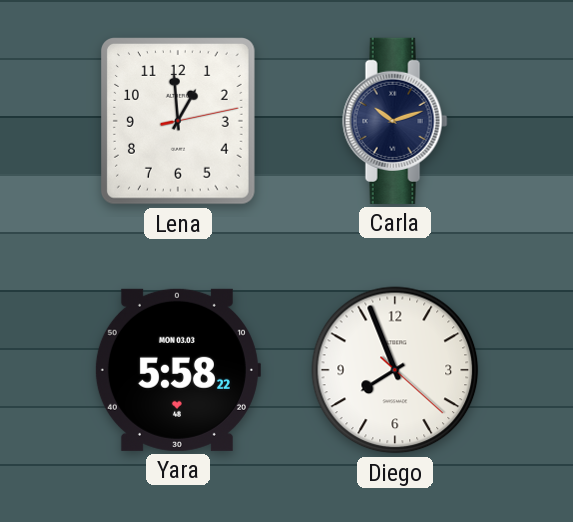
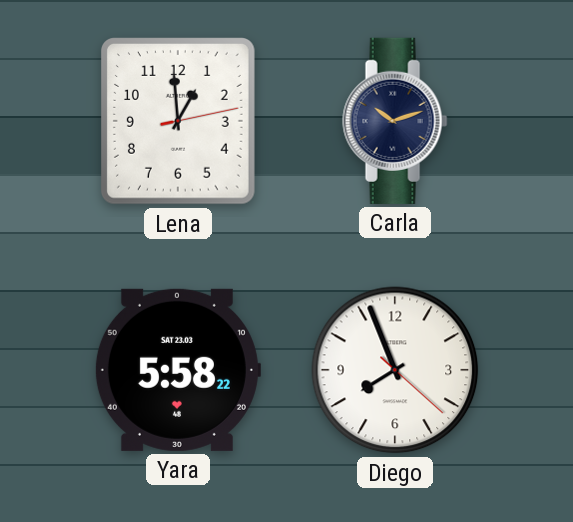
Yara date: MON 03.03 -> SAT 23.03
